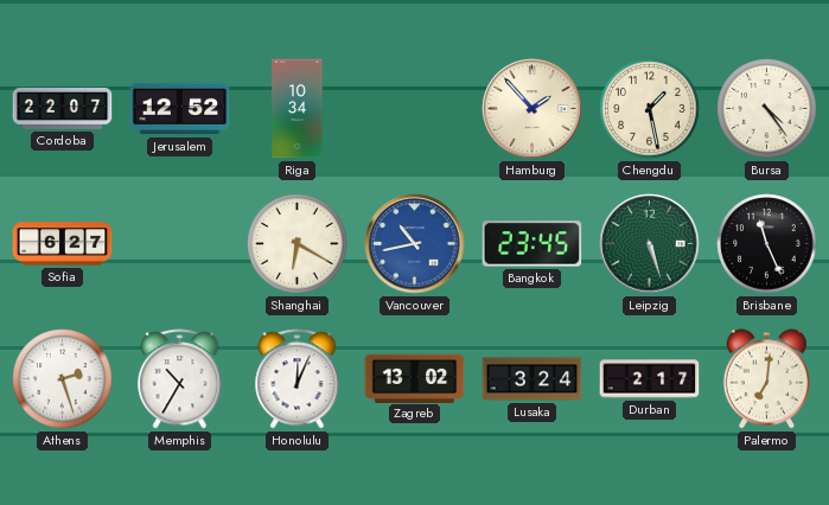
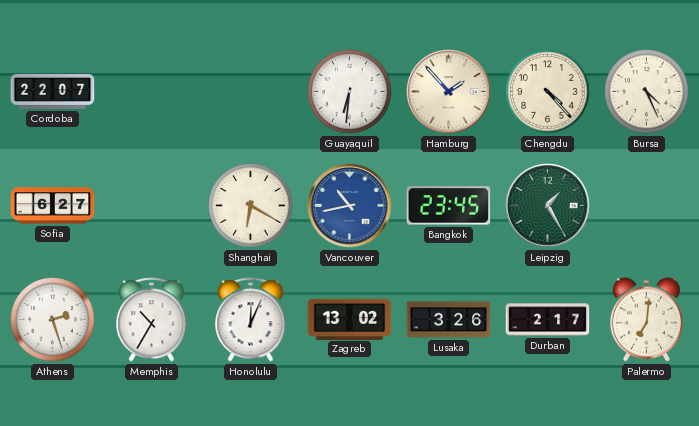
Jerusalem: 12:52 -> none
Riga: 10:34 -> none
Guayaquil: none -> 6:31
Chengdu: 1:28 -> 4:23
Bursa: 4:24 -> 4:26
Leipzig: 5:27 -> 1:25
Brisbane: 11:26 -> none
Lusaka: 3:24 -> 3:26
